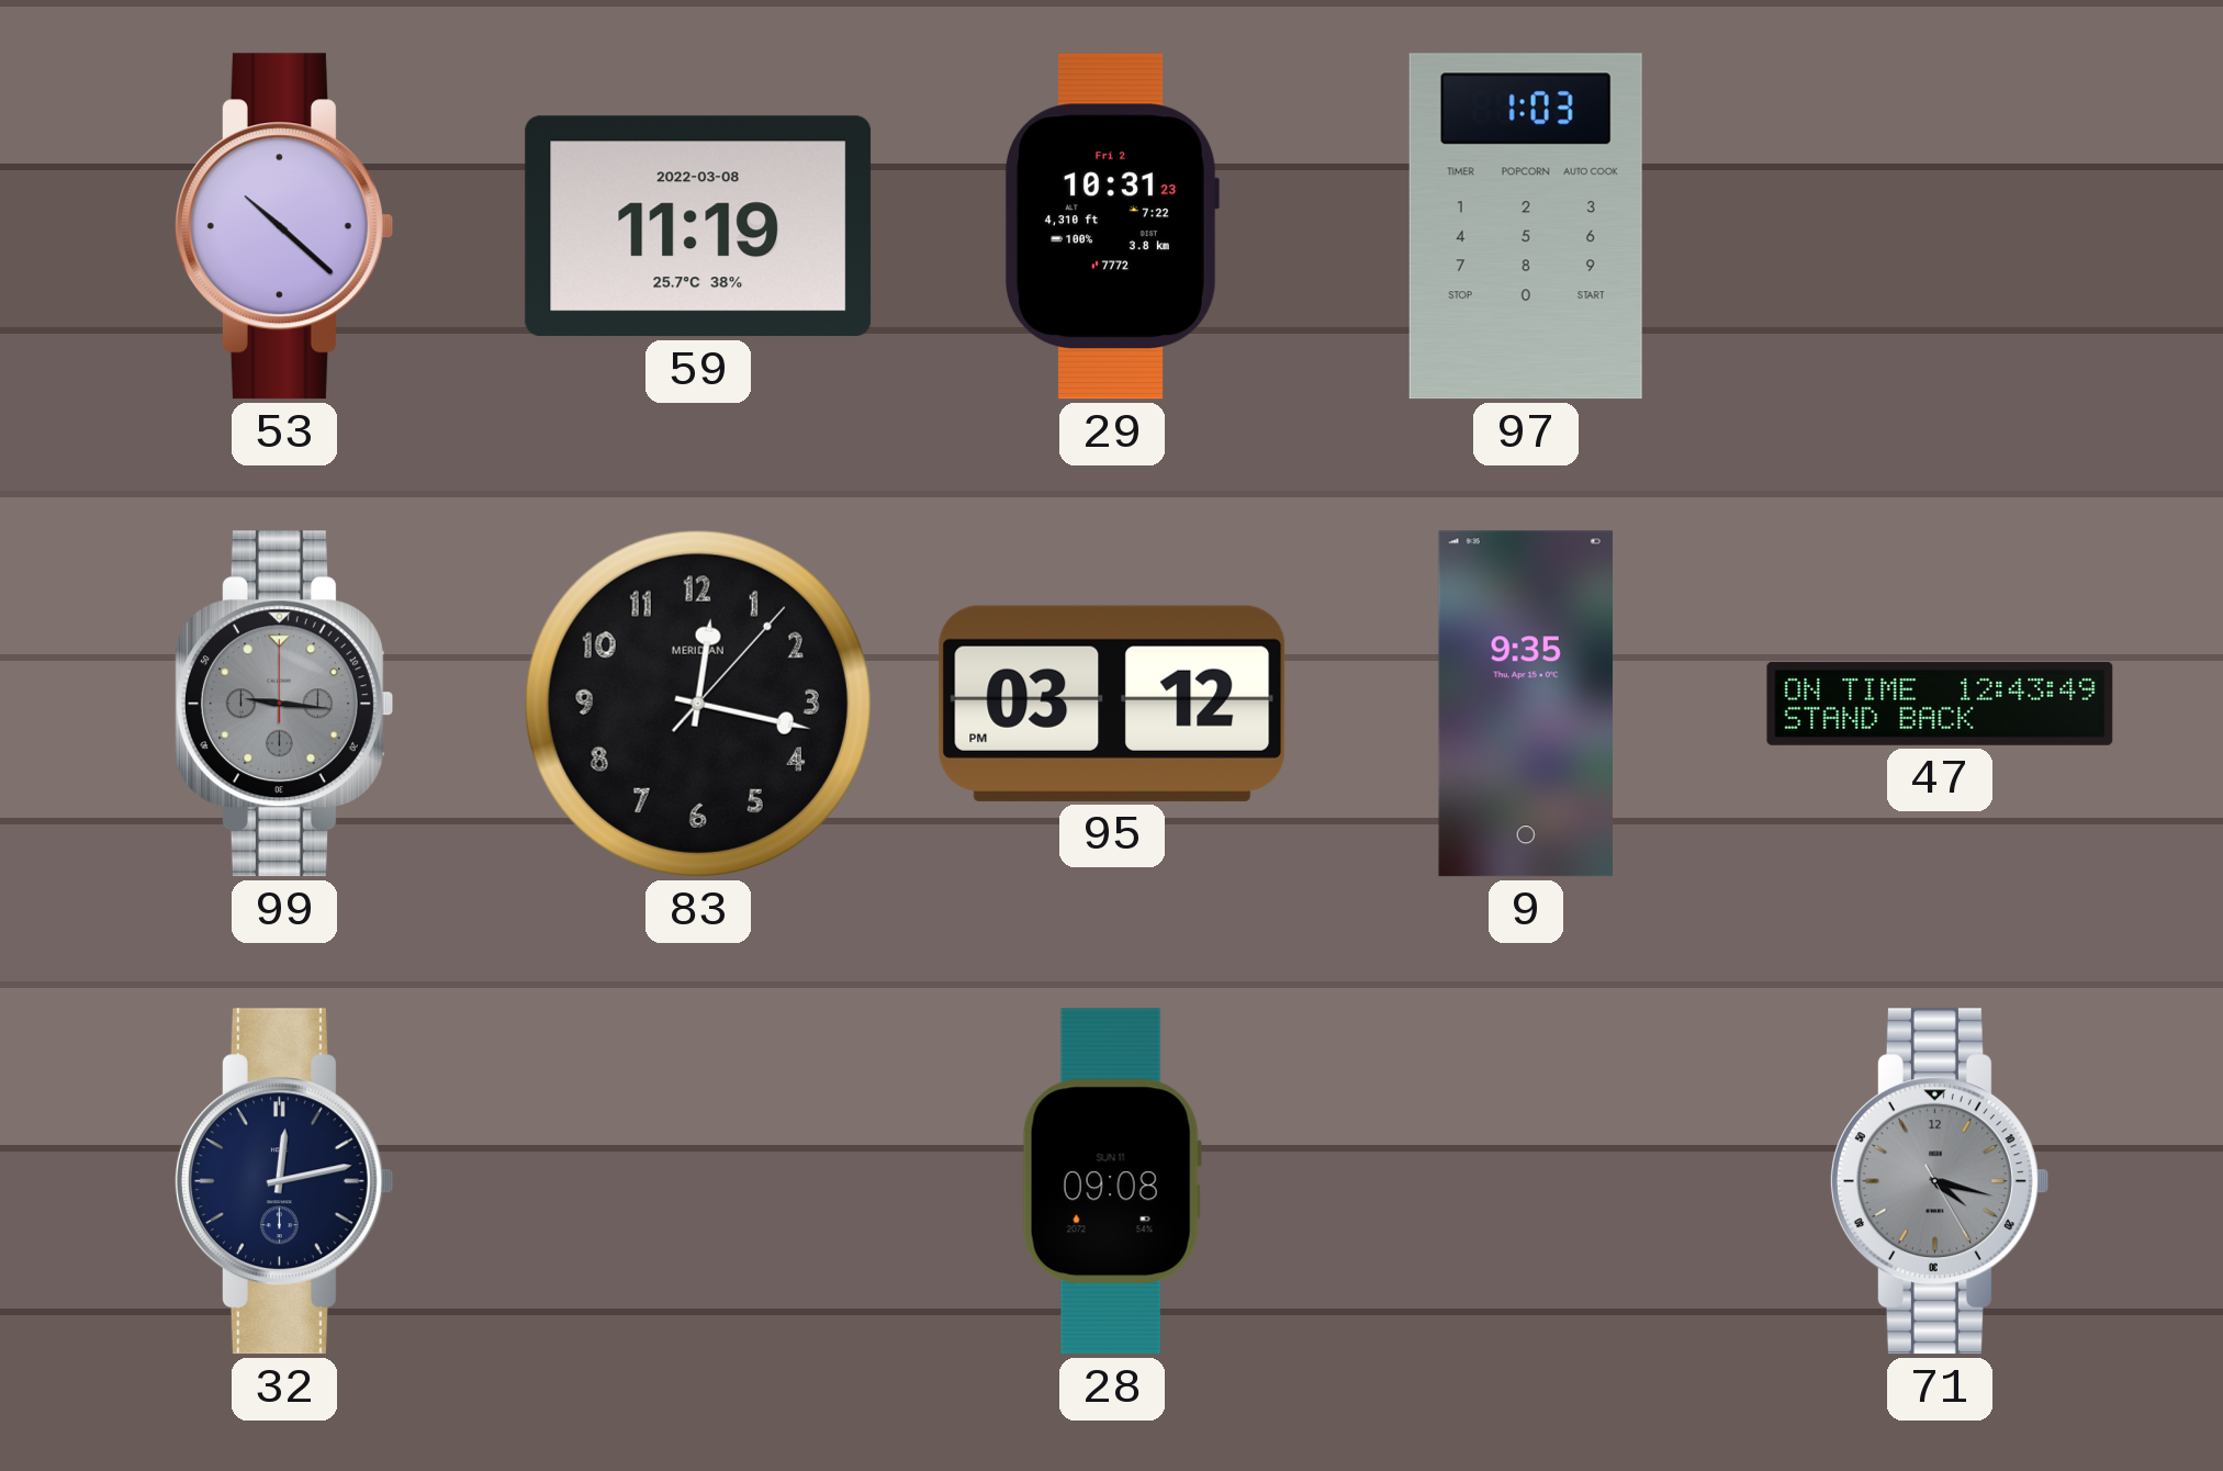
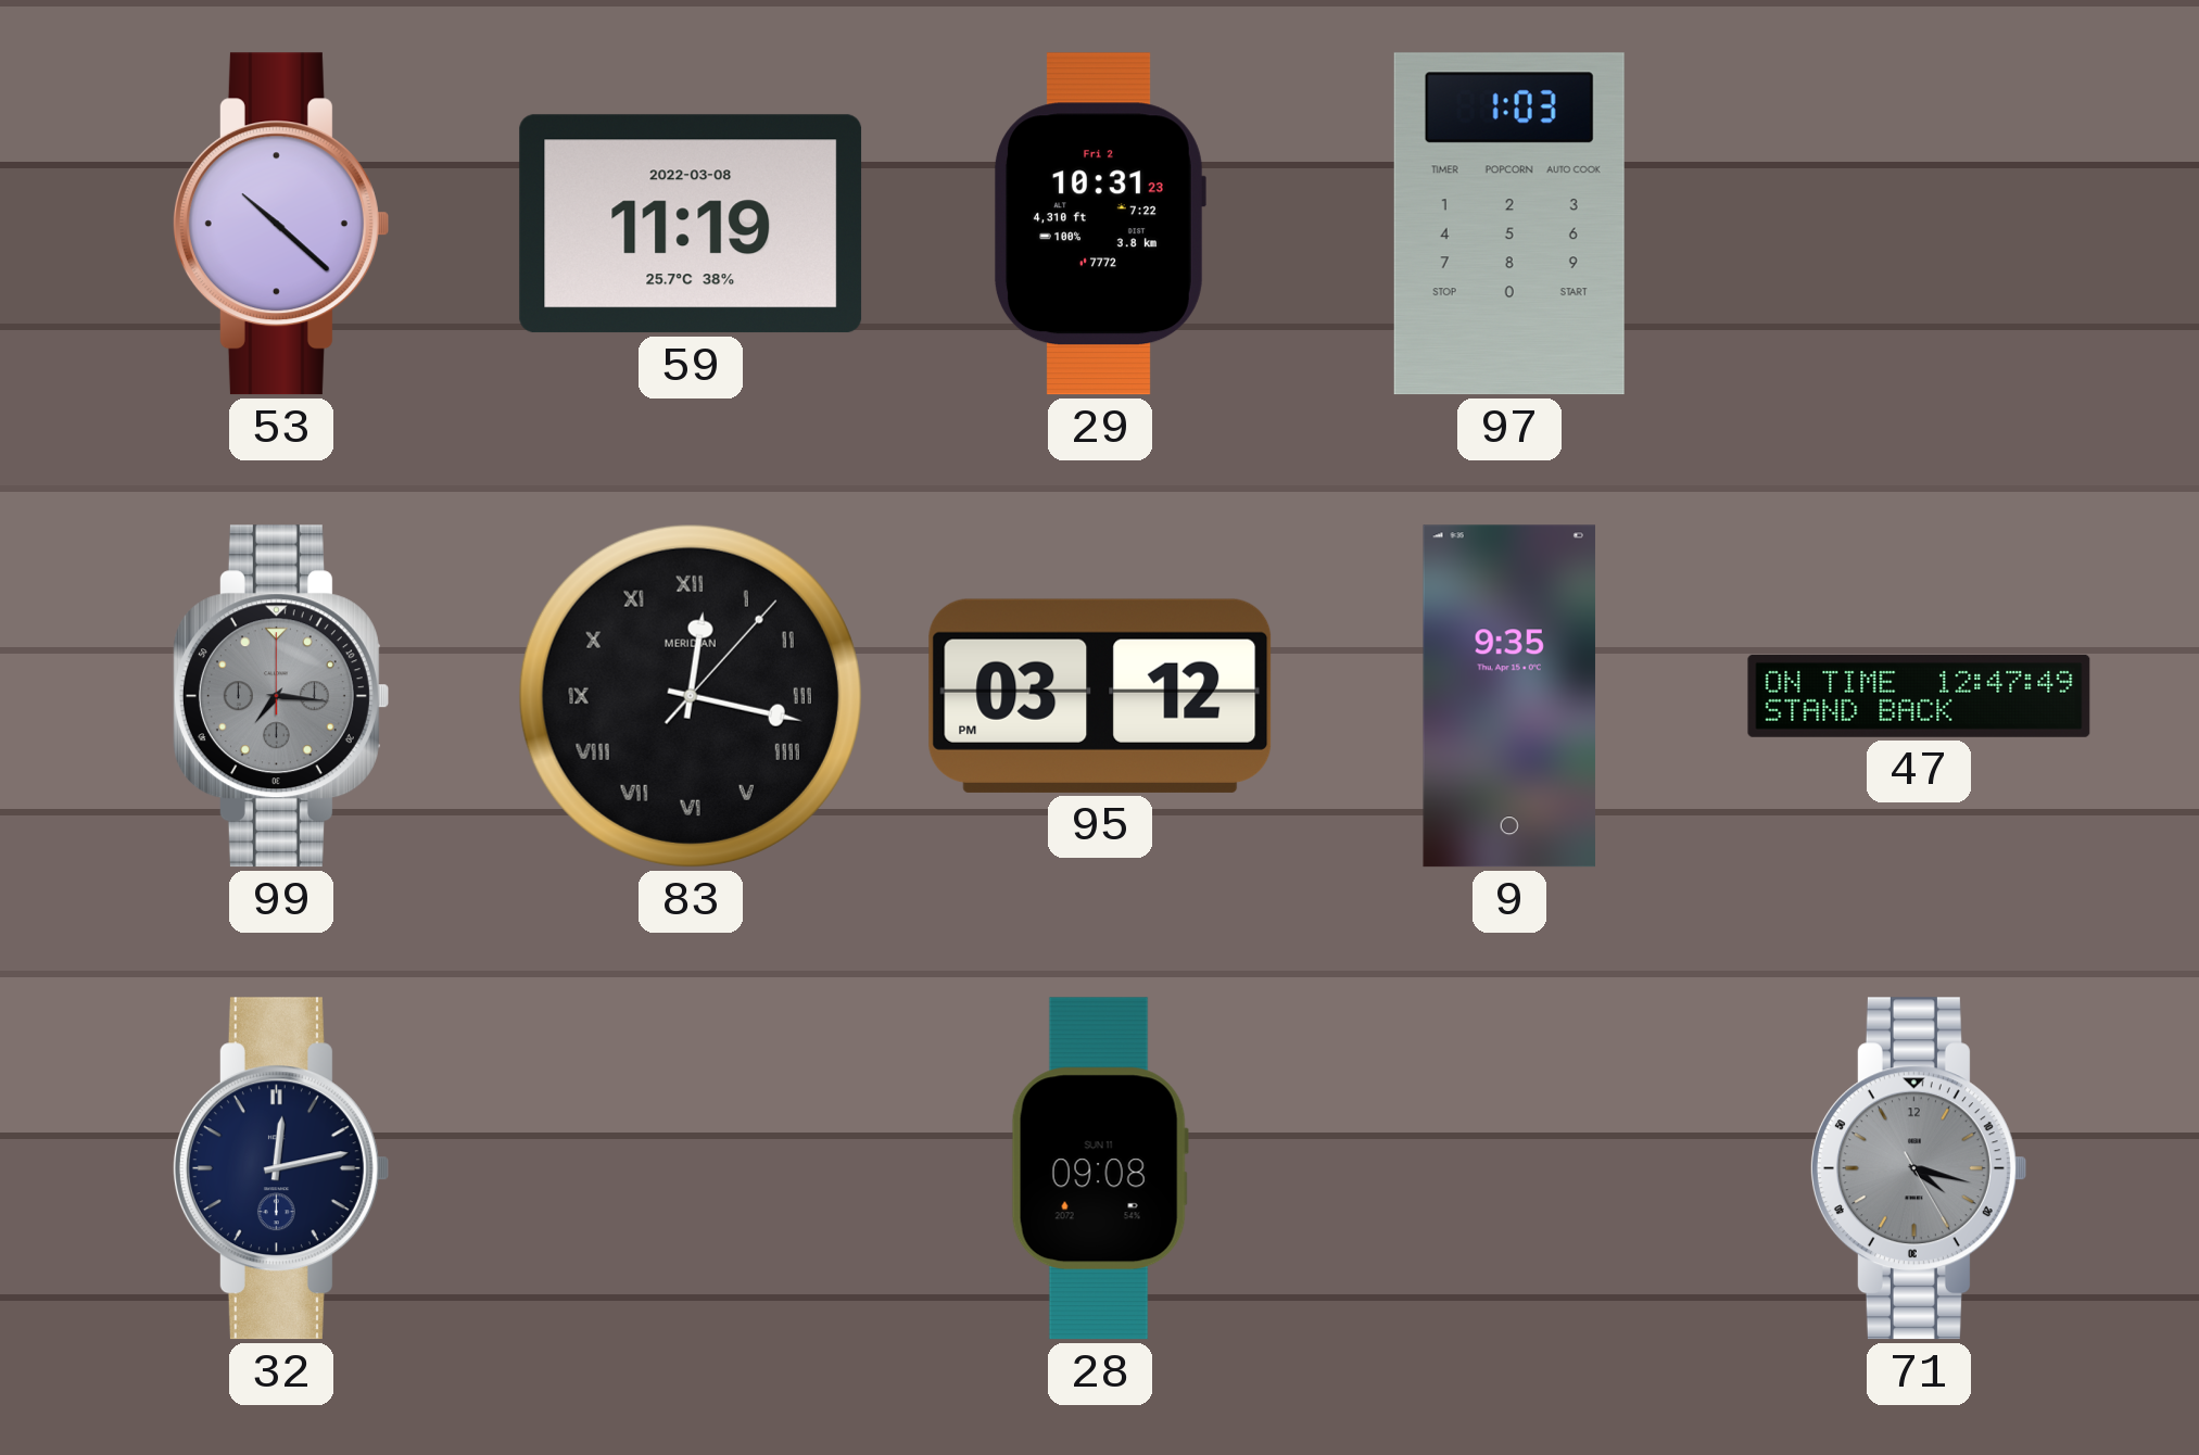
99: 9:16 -> 7:16
83 numerals: Arabic -> Roman
47: 12:43 -> 12:47
